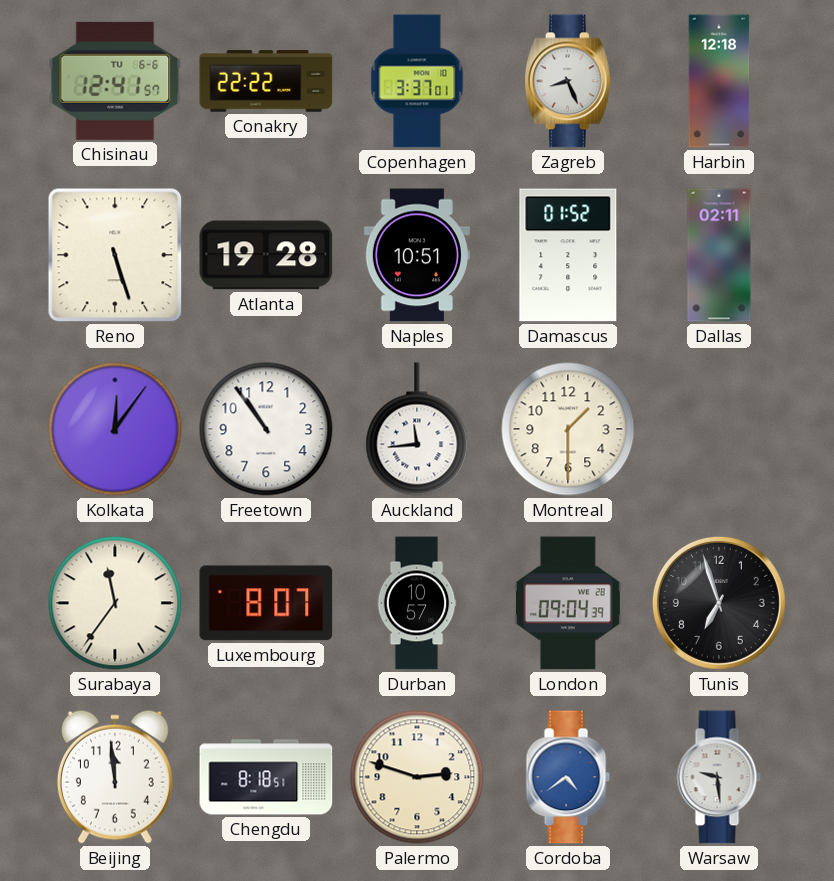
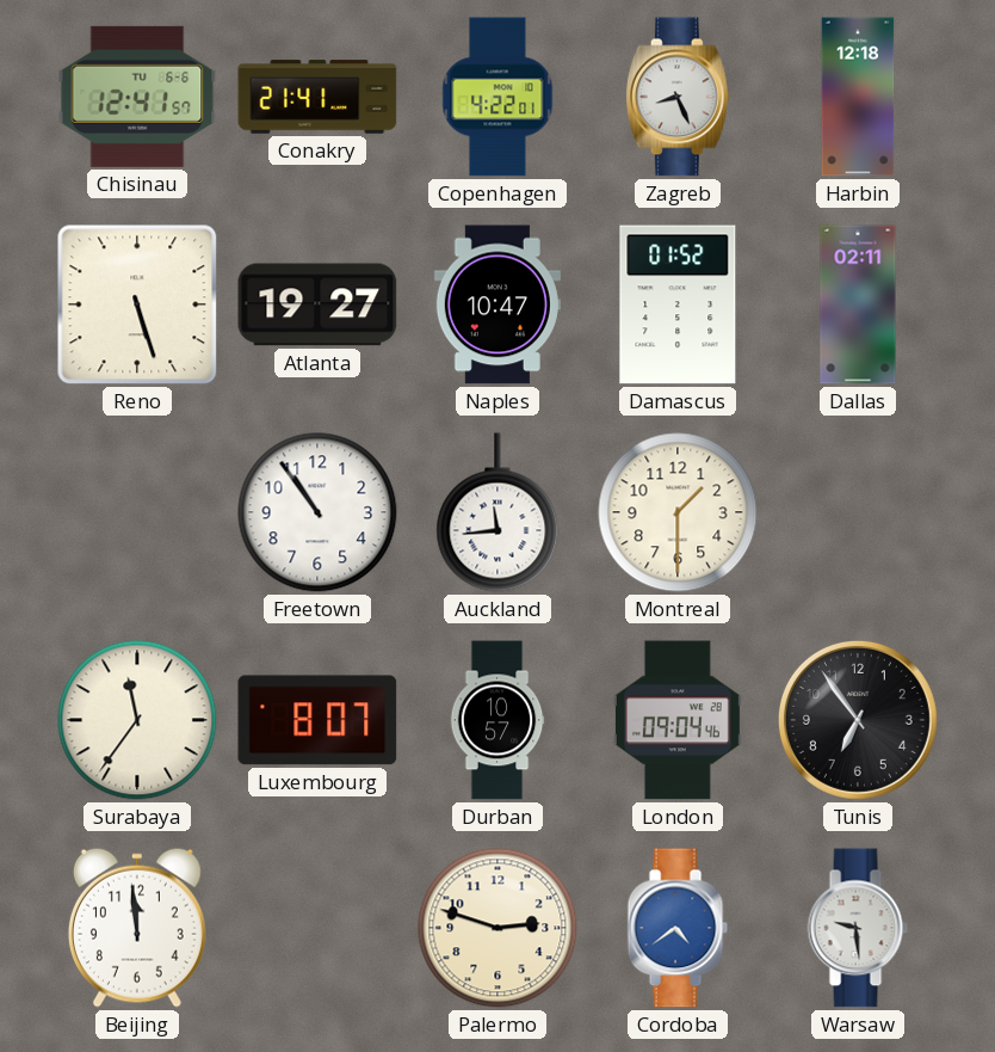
Conakry: 22:22 -> 21:41
Copenhagen: 3:37 -> 4:22
Atlanta: 19:28 -> 19:27
Naples: 10:51 -> 10:47
Kolkata: 12:06 -> none
London: 09:04:39 -> 09:04:46
Tunis: 6:57 -> 6:54
Chengdu: 8:18 -> none
